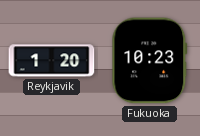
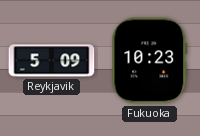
Reykjavik: 1:20 -> 5:09
